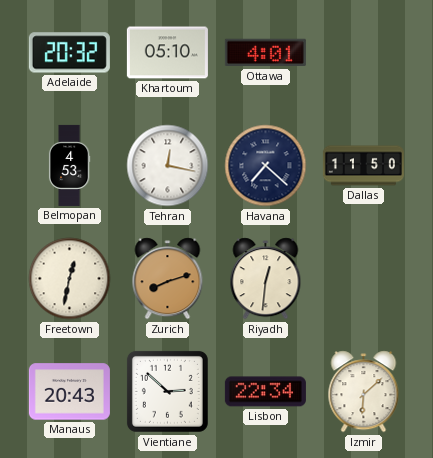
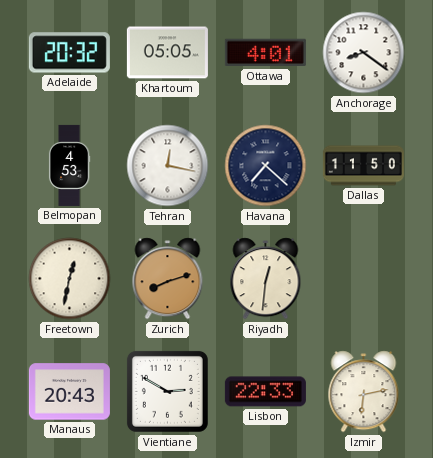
Khartoum: 05:10 -> 05:05
Anchorage: none -> 8:21
Vientiane: 2:52 -> 2:50
Lisbon: 22:34 -> 22:33
Izmir: 6:08 -> 6:13
